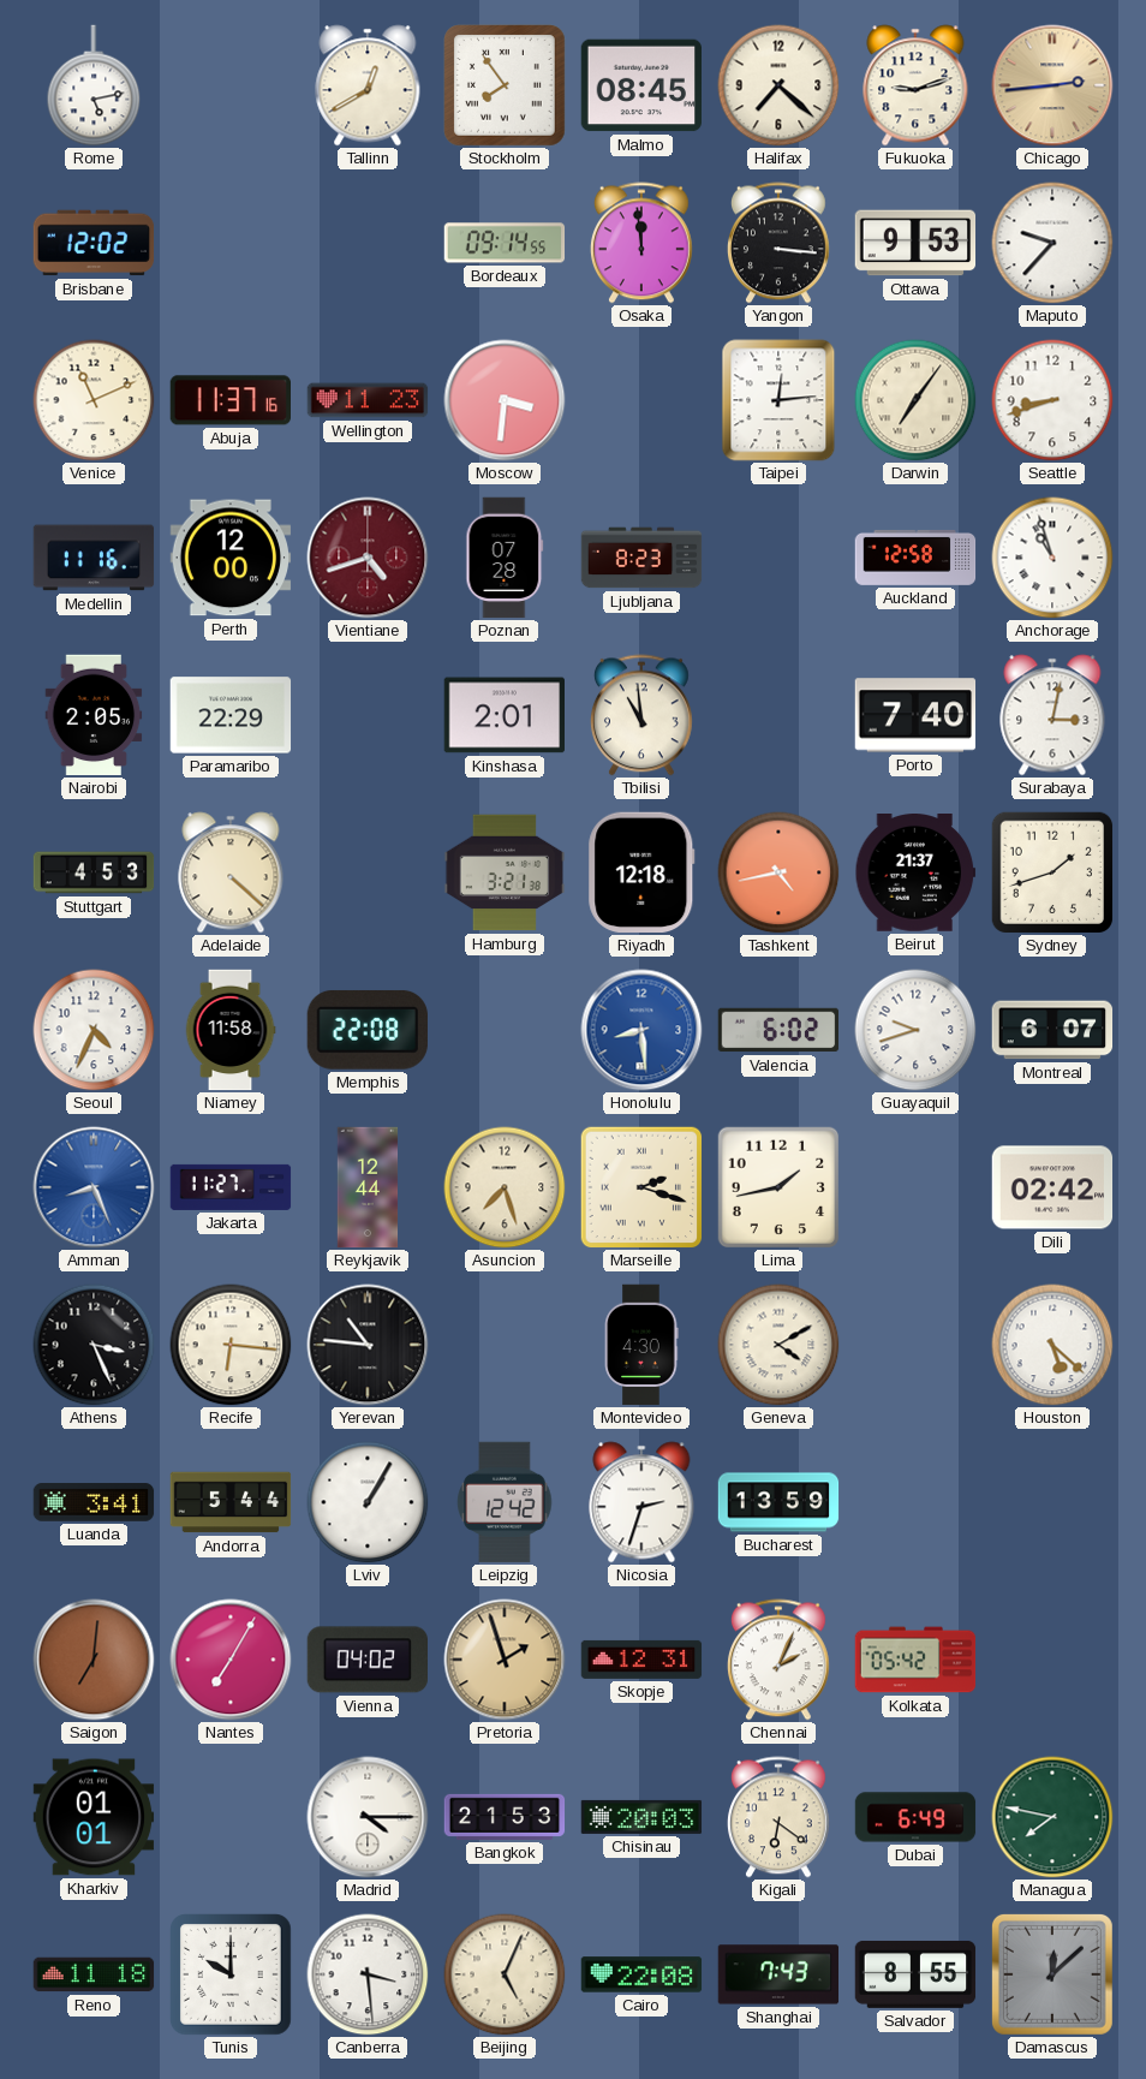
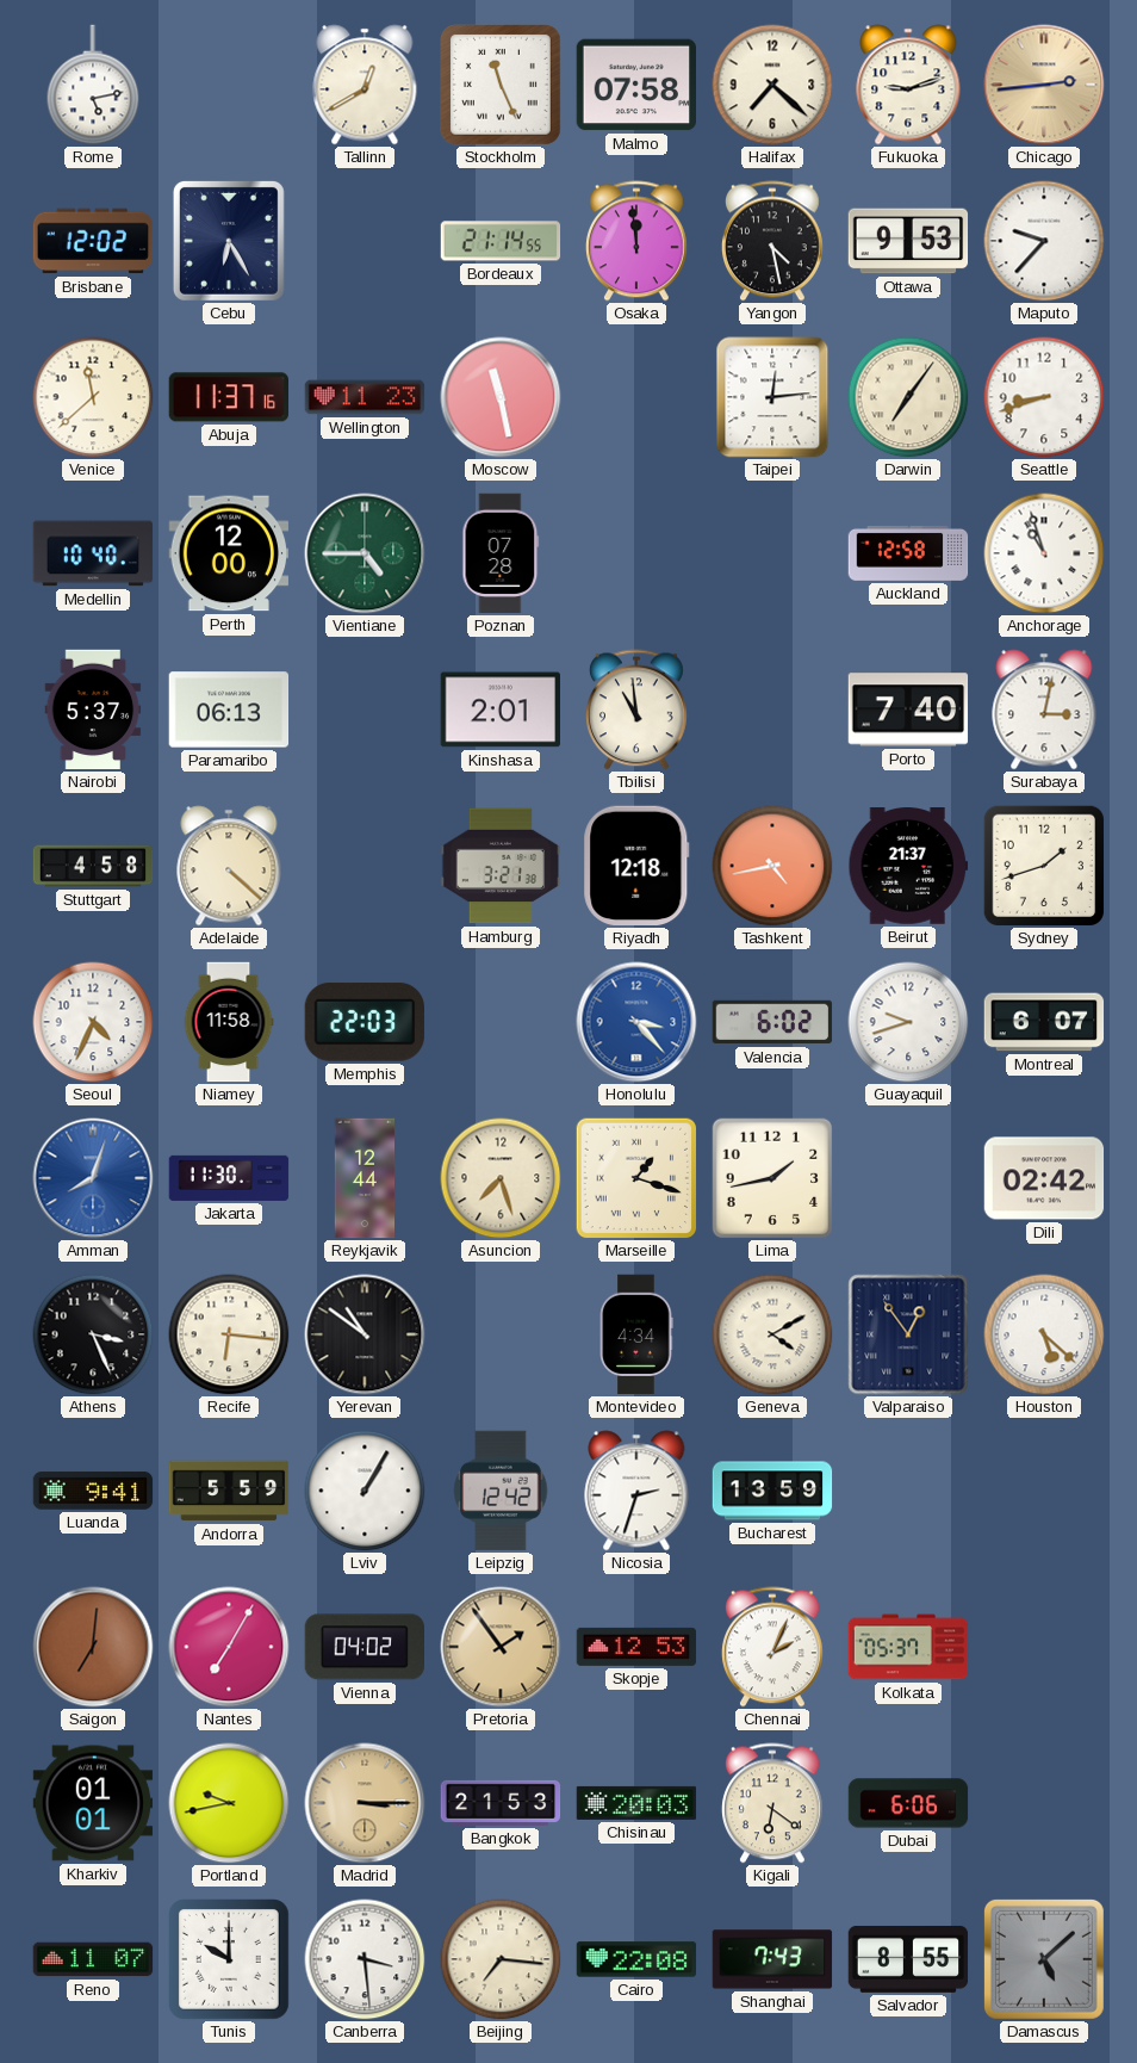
Stockholm: 7:54 -> 11:26
Malmo: 08:45 -> 07:58
Cebu: none -> 6:25
Bordeaux: 09:14 -> 21:14
Yangon: 3:16 -> 4:28
Venice: 11:11 -> 11:38
Moscow: 3:31 -> 11:28
Medellin: 11:16 -> 10:40
Vientiane: 4:42 -> 4:45
Vientiane dial: burgundy -> green
Ljubljana: 8:23 -> none
Nairobi: 2:05 -> 5:37
Paramaribo: 22:29 -> 06:13
Stuttgart: 4:53 -> 4:58
Memphis: 22:08 -> 22:03
Honolulu: 8:29 -> 3:23
Amman: 8:26 -> 8:03
Jakarta: 11:27 -> 11:30
Marseille: 2:18 -> 1:18
Yerevan: 10:46 -> 10:51
Montevideo: 4:30 -> 4:34
Valparaiso: none -> 12:54
Luanda: 3:41 -> 9:41
Andorra: 5:44 -> 5:59
Pretoria: 1:57 -> 1:54
Skopje: 12:31 -> 12:53
Kolkata: 05:42 -> 05:37
Portland: none -> 9:43
Madrid: 4:15 -> 3:15
Madrid dial: white -> champagne
Dubai: 6:49 -> 6:06
Managua: 7:47 -> none
Reno: 11:18 -> 11:07
Beijing: 5:04 -> 7:16
Damascus: 12:08 -> 5:08
